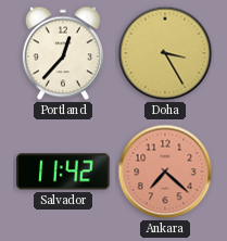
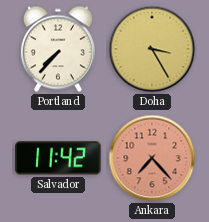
Portland: 12:37 -> 7:37
Ankara: 7:22 -> 7:23
